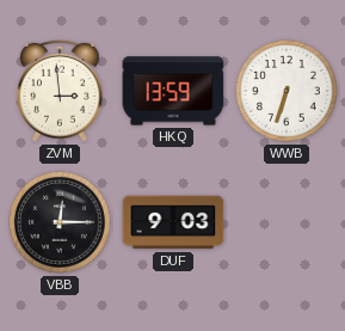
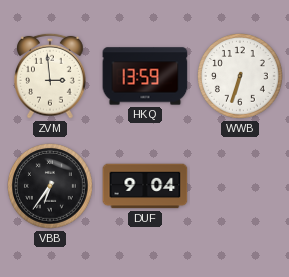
VBB: 12:15 -> 6:36
DUF: 9:03 -> 9:04
